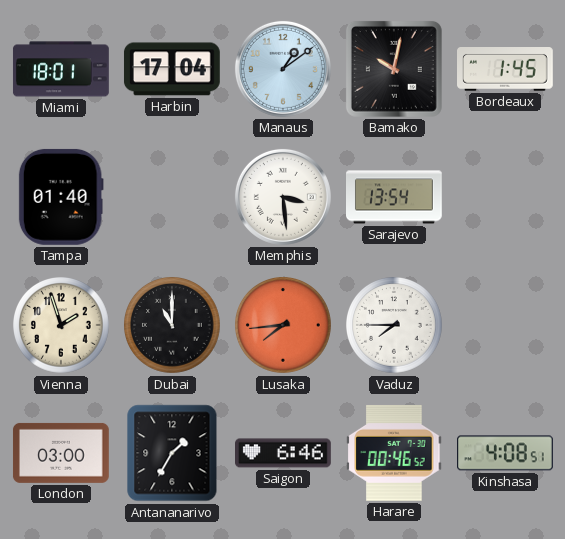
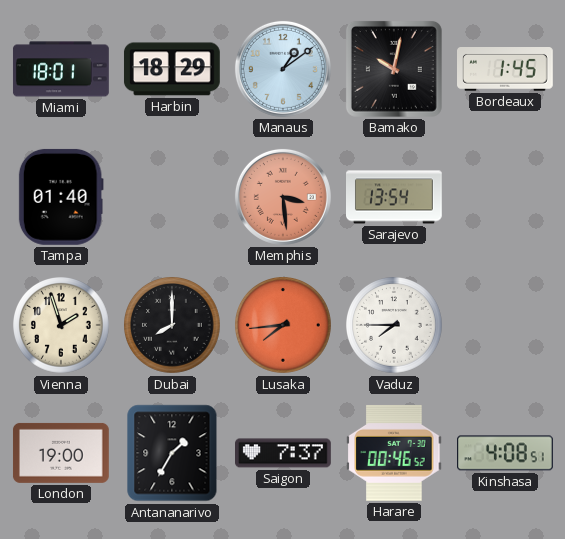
Harbin: 17:04 -> 18:29
Memphis dial: white -> salmon
Dubai: 11:00 -> 8:00
London: 03:00 -> 19:00
Saigon: 6:46 -> 7:37
